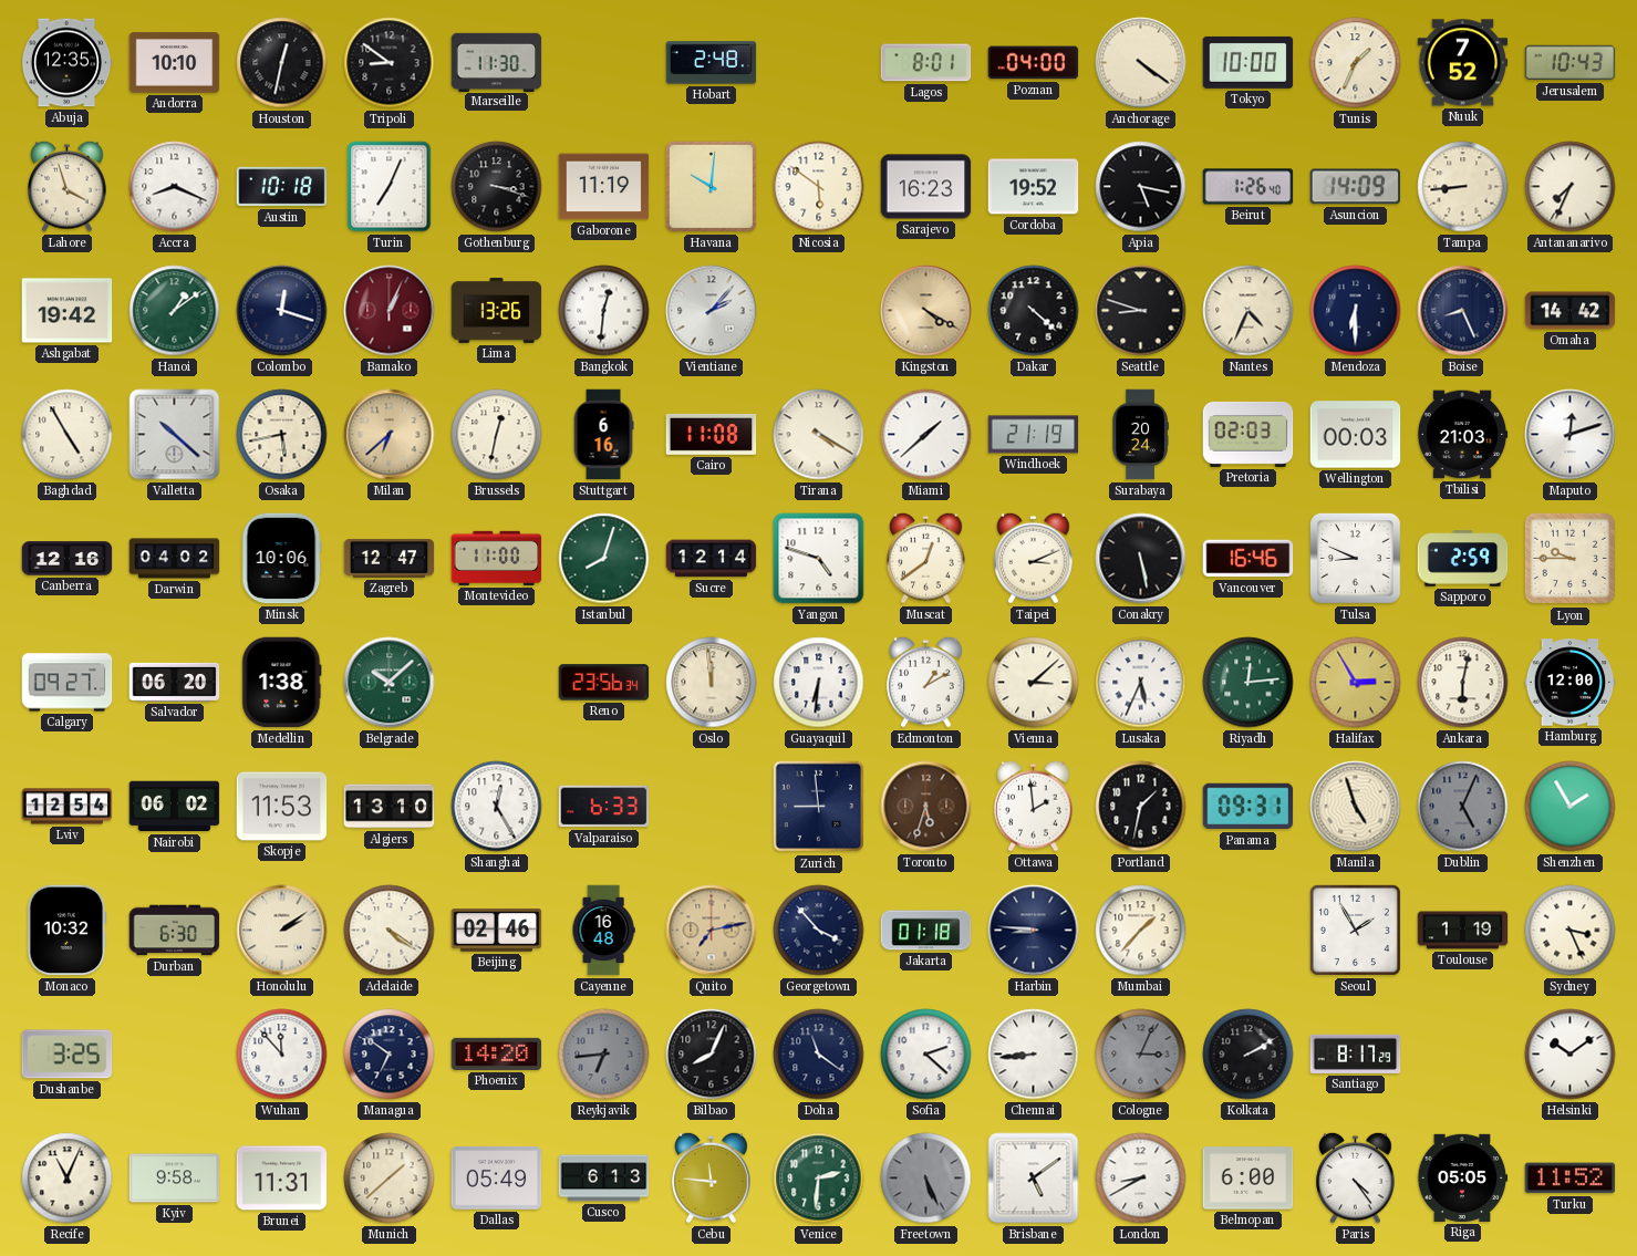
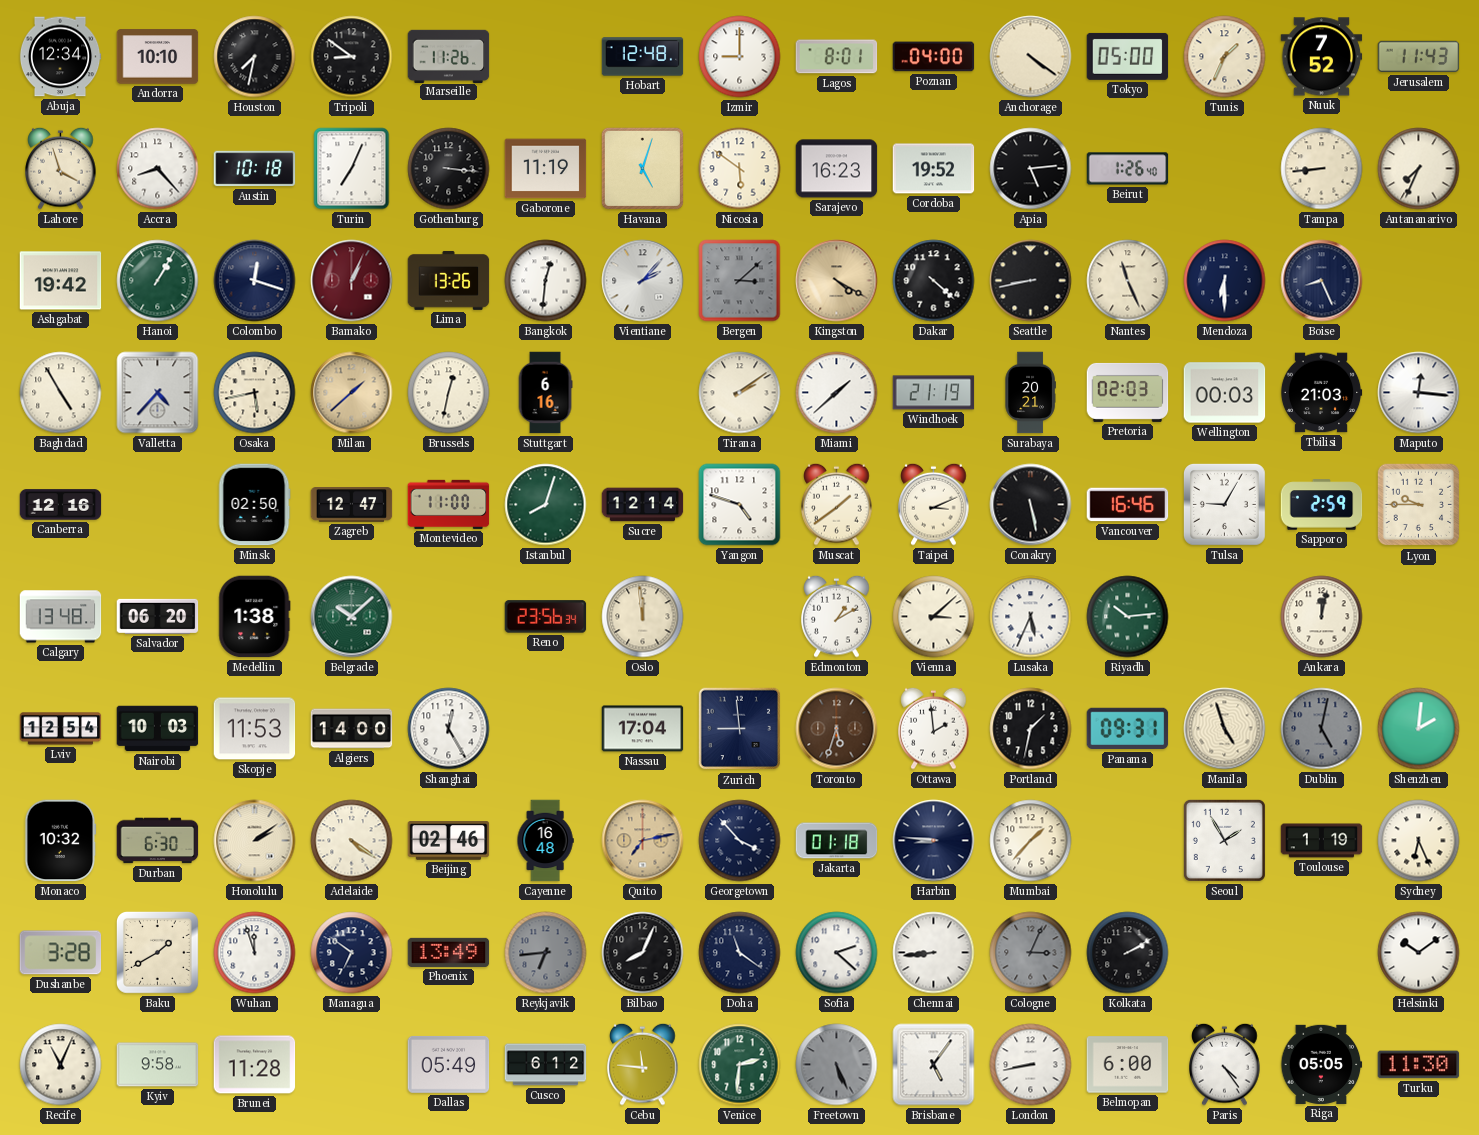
Abuja: 12:35 -> 12:34
Houston: 12:32 -> 7:32
Marseille: 11:30 -> 11:26
Hobart: 2:48 -> 12:48
Izmir: none -> 9:00
Tokyo: 10:00 -> 05:00
Jerusalem: 10:43 -> 11:43
Accra: 8:19 -> 8:23
Gothenburg: 3:18 -> 3:16
Havana: 10:01 -> 5:03
Apia: 5:17 -> 5:14
Asuncion: 14:09 -> none
Hanoi: 1:09 -> 1:05
Bergen: none -> 3:08
Seattle: 8:48 -> 8:43
Nantes: 4:34 -> 11:26
Omaha: 14:42 -> none
Valletta: 10:22 -> 4:37
Milan: 6:38 -> 1:38
Cairo: 11:08 -> none
Tirana: 4:20 -> 2:09
Surabaya: 20:24 -> 20:21
Maputo: 12:12 -> 12:16
Darwin: 04:02 -> none
Minsk: 10:06 -> 02:50
Muscat: 12:39 -> 1:39
Tulsa: 8:49 -> 9:05
Calgary: 09:27 -> 13:48
Guayaquil: 6:31 -> none
Riyadh: 12:14 -> 10:14
Halifax: 2:55 -> none
Ankara: 6:02 -> 12:02
Hamburg: 12:00 -> none
Nairobi: 06:02 -> 10:03
Algiers: 13:10 -> 14:00
Valparaiso: 6:33 -> none
Nassau: none -> 17:04
Dublin: 5:04 -> 5:02
Shenzhen: 1:55 -> 2:01
Sydney: 3:26 -> 6:26
Dushanbe: 3:25 -> 3:28
Baku: none -> 1:40
Wuhan: 11:53 -> 11:57
Phoenix: 14:20 -> 13:49
Santiago: 8:17 -> none
Brunei: 11:31 -> 11:28
Munich: 1:38 -> none
Cusco: 6:13 -> 6:12
Brisbane: 5:09 -> 5:06
London: 8:40 -> 8:43
Turku: 11:52 -> 11:30
